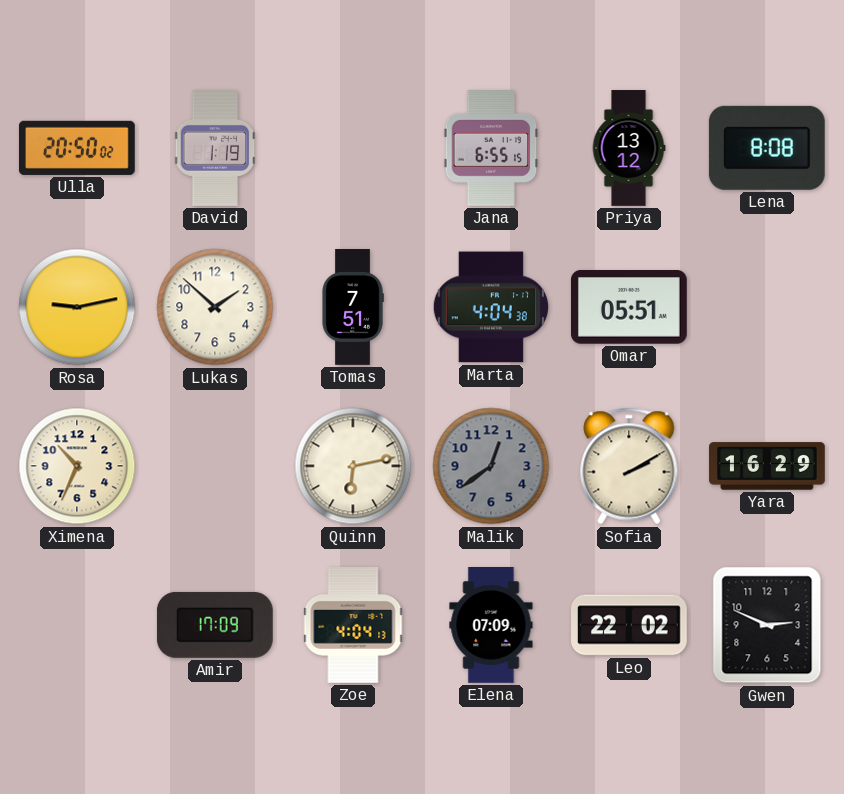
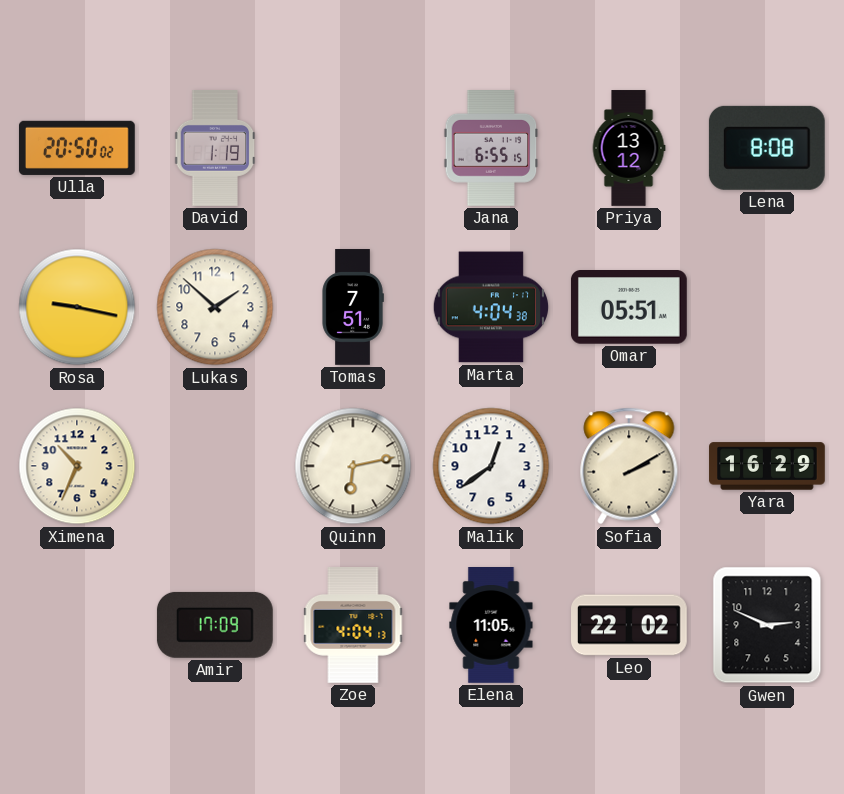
Rosa: 9:13 -> 9:17
Malik dial: grey -> white
Elena: 07:09 -> 11:05
